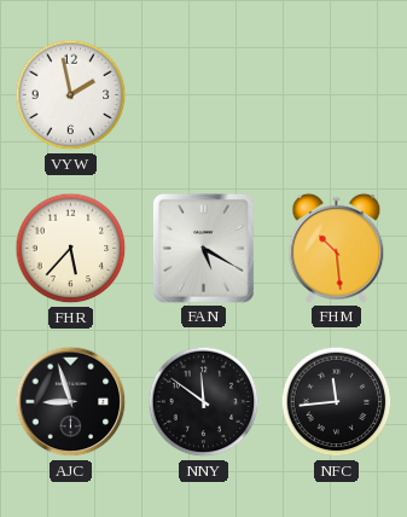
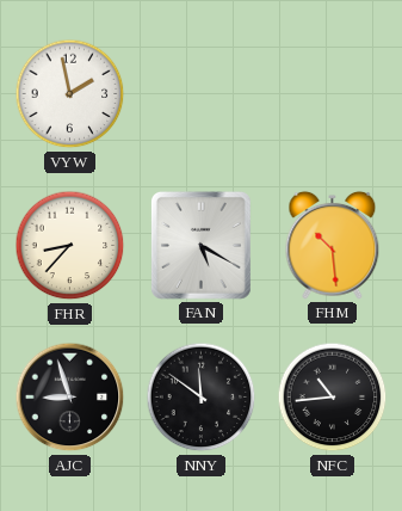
FHR: 5:37 -> 8:37
NFC: 11:44 -> 10:44
